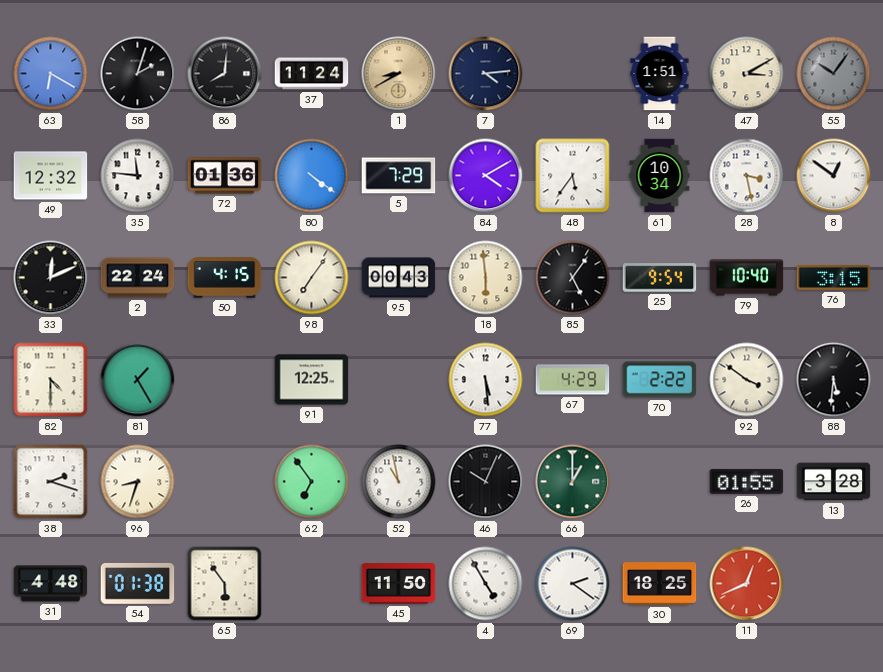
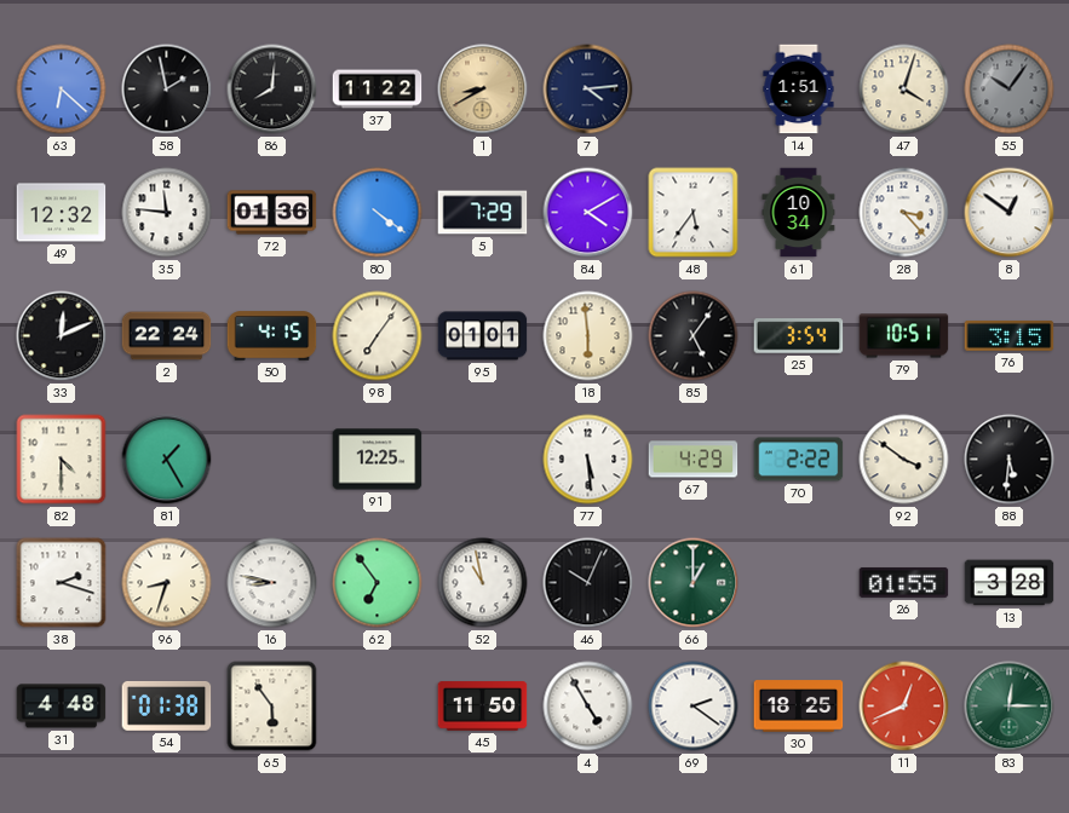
63: 6:20 -> 6:22
58: 2:03 -> 1:58
37: 11:24 -> 11:22
47: 3:10 -> 4:03
28: 3:28 -> 3:23
95: 00:43 -> 01:01
25: 9:54 -> 3:54
79: 10:40 -> 10:51
16: none -> 8:47
83: none -> 12:15
